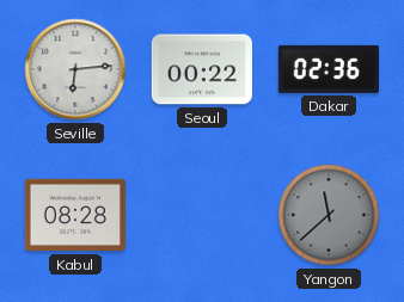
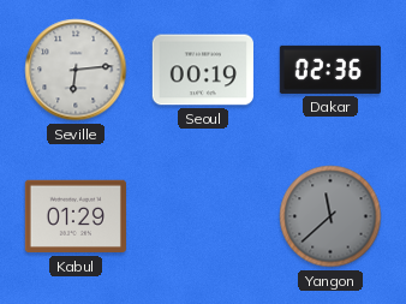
Seoul: 00:22 -> 00:19
Kabul: 08:28 -> 01:29
